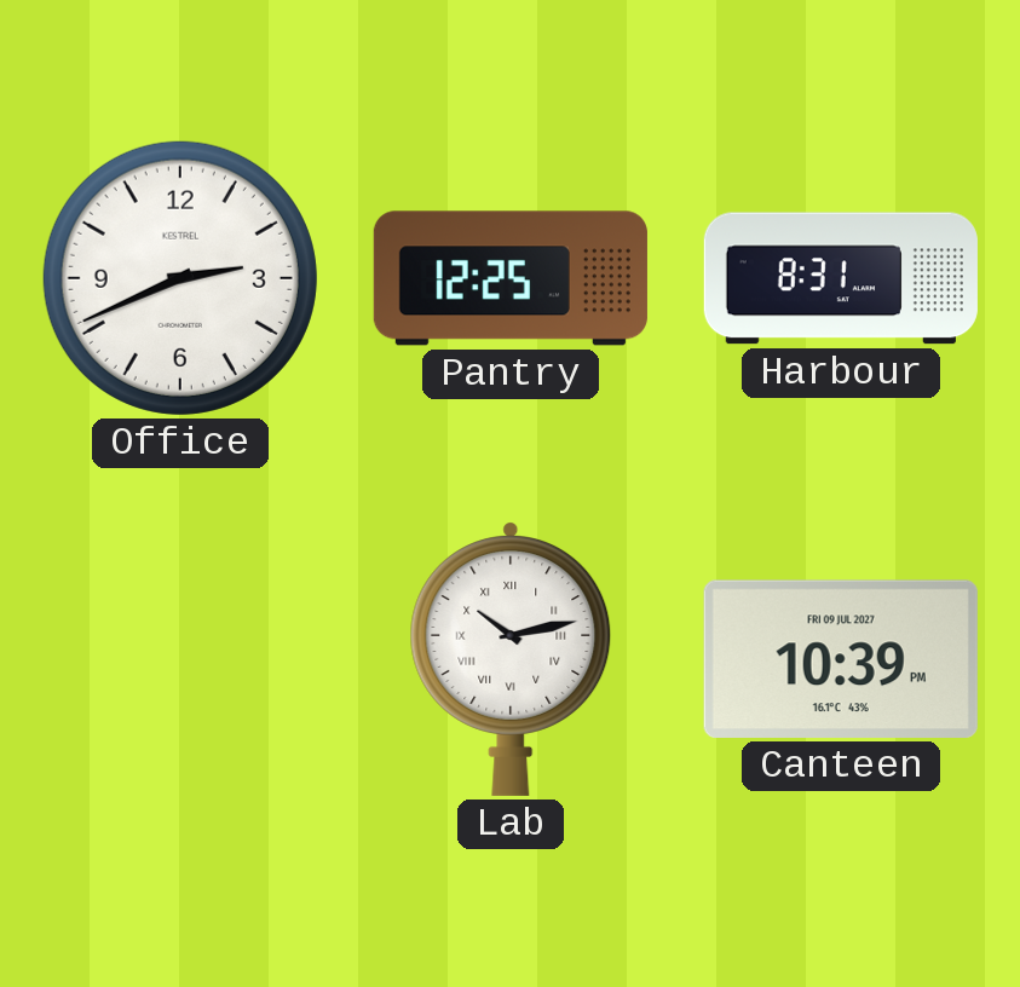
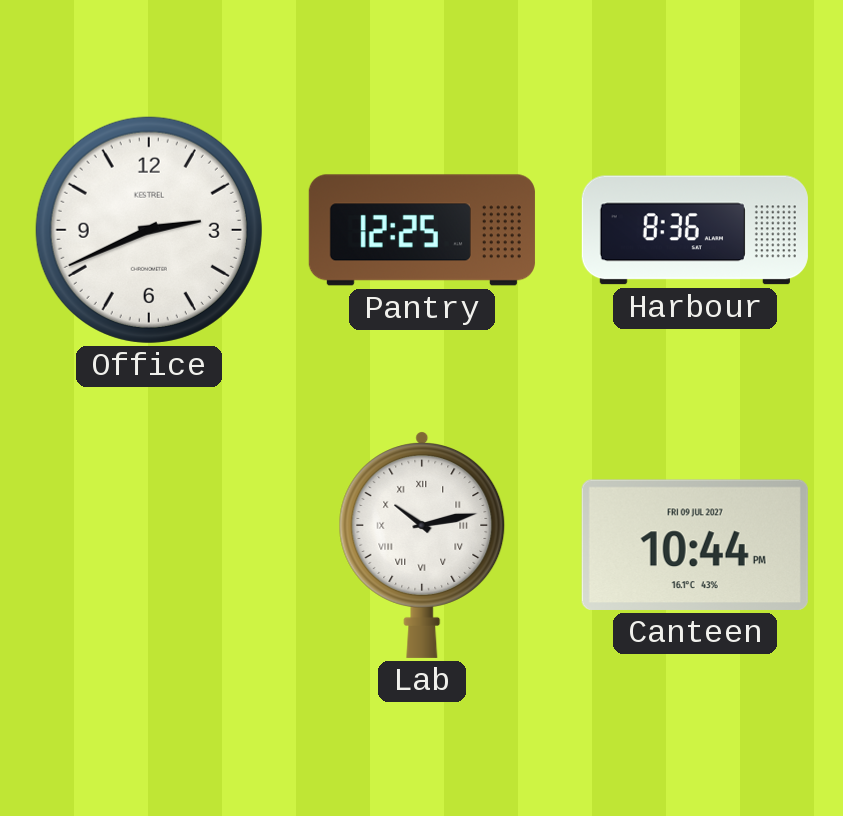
Harbour: 8:31 -> 8:36
Canteen: 10:39 -> 10:44
